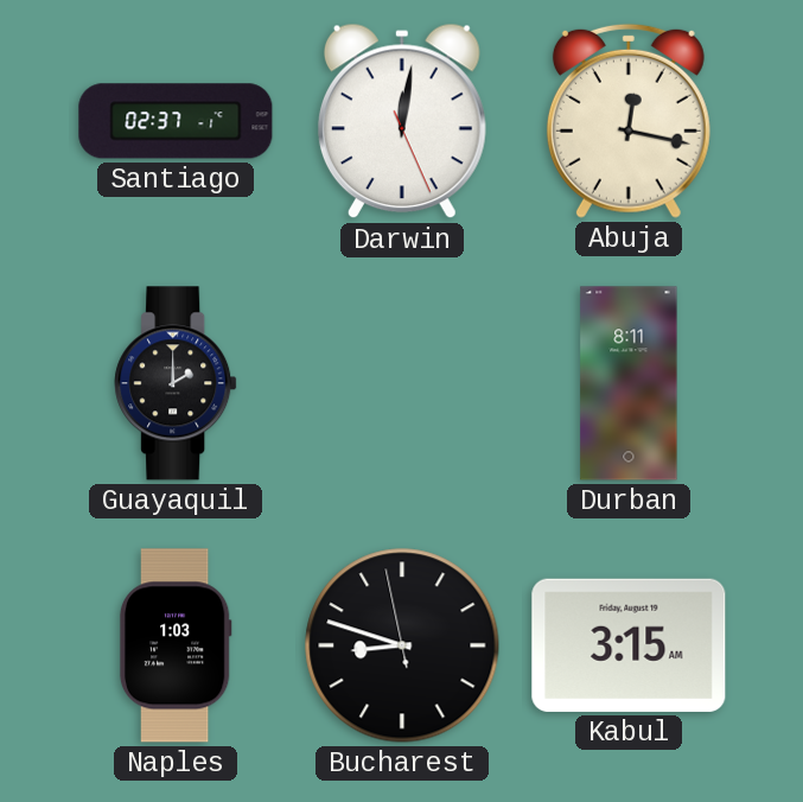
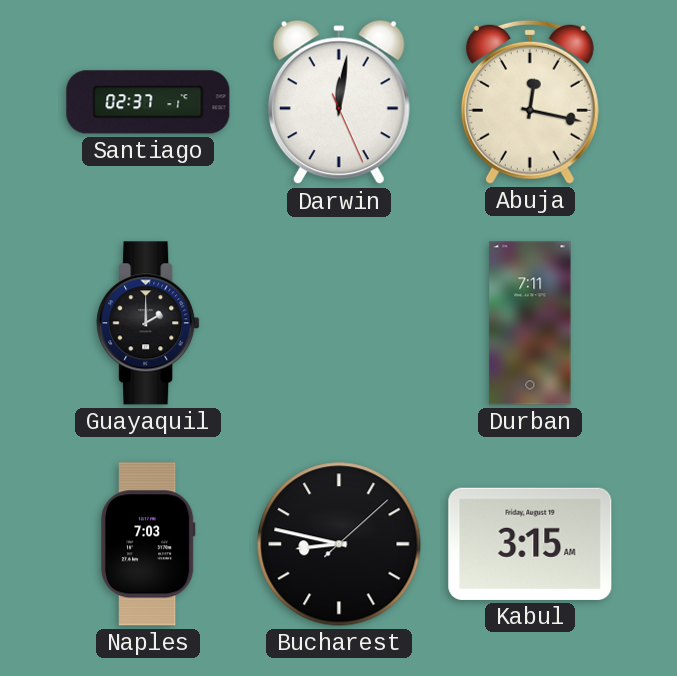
Durban: 8:11 -> 7:11
Naples: 1:03 -> 7:03
Bucharest: 8:47:58 -> 8:47:08
